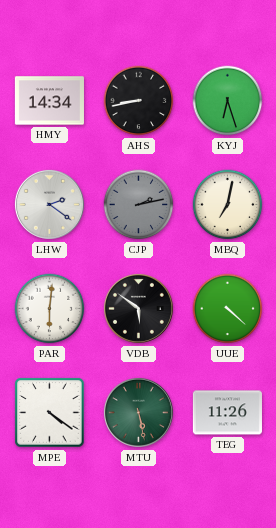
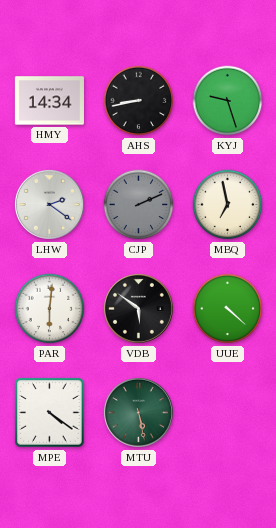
KYJ: 6:27 -> 9:27
CJP: 2:13 -> 2:11
MBQ: 7:02 -> 6:58
TEG: 11:26 -> none
